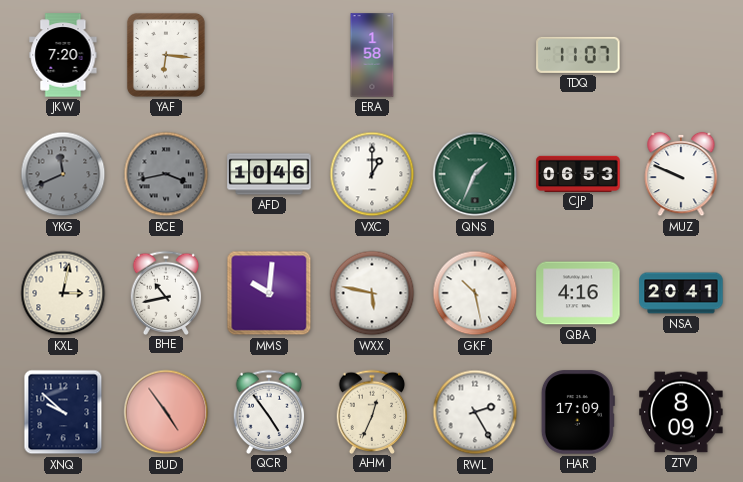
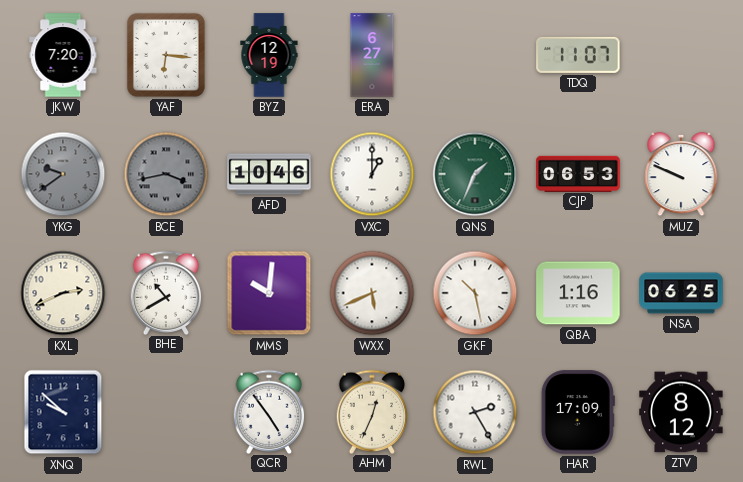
BYZ: none -> 12:19
ERA: 1:58 -> 6:27
YKG: 11:41 -> 9:39
KXL: 3:02 -> 2:41
BHE: 10:43 -> 10:40
WXX: 5:47 -> 5:41
QBA: 4:16 -> 1:16
NSA: 20:41 -> 06:25
BUD: 4:54 -> none
ZTV: 8:09 -> 8:12
